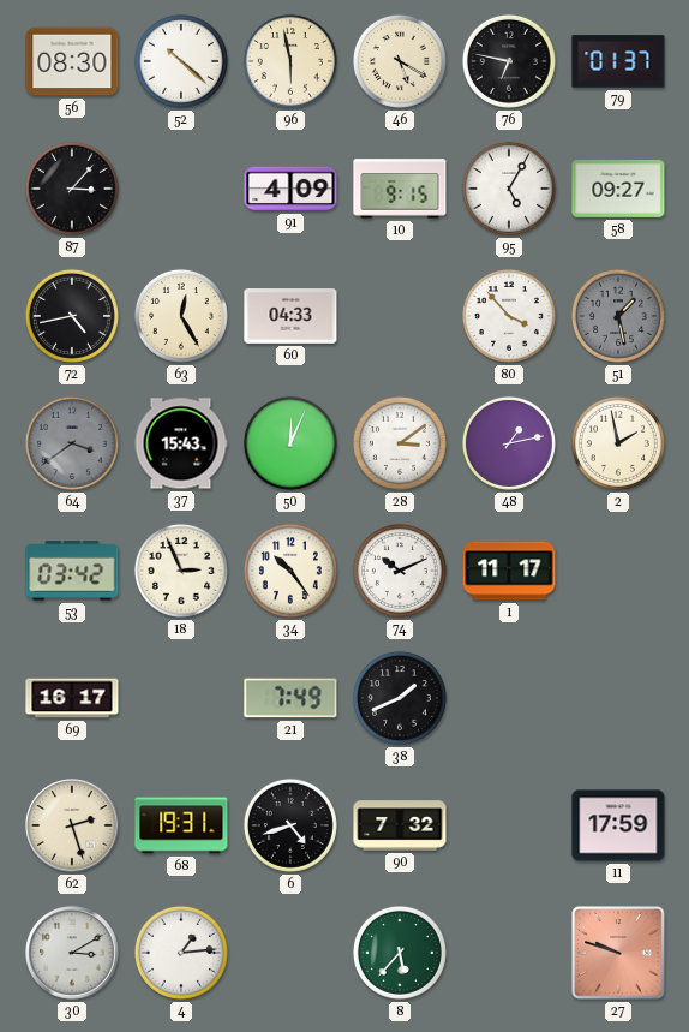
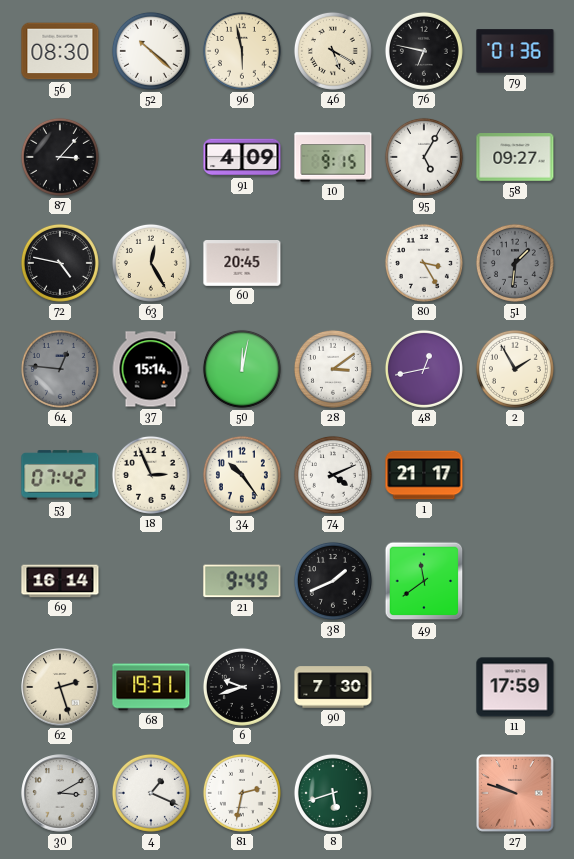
79: 01:37 -> 01:36
72: 4:43 -> 4:47
60: 04:33 -> 20:45
80: 3:53 -> 3:25
51: 1:28 -> 1:31
64: 3:39 -> 12:46
37: 15:43 -> 15:14
50: 12:04 -> 12:02
48: 1:13 -> 12:43
2: 1:58 -> 1:55
53: 03:42 -> 07:42
74: 10:11 -> 4:11
1: 11:17 -> 21:17
69: 16:17 -> 16:14
21: 7:49 -> 9:49
49: none -> 11:39
6: 4:42 -> 9:42
90: 7:32 -> 7:30
4: 1:14 -> 1:19
81: none -> 2:32
8: 5:37 -> 5:42
